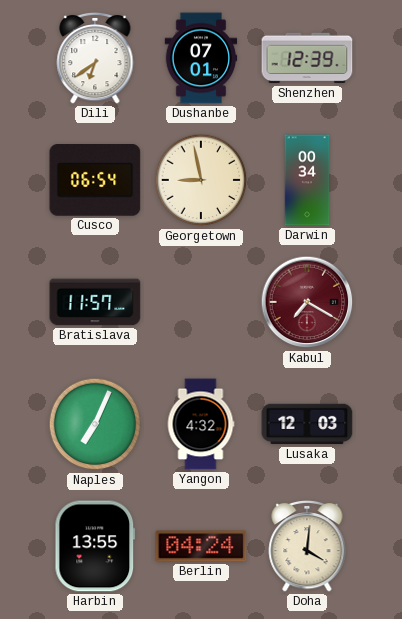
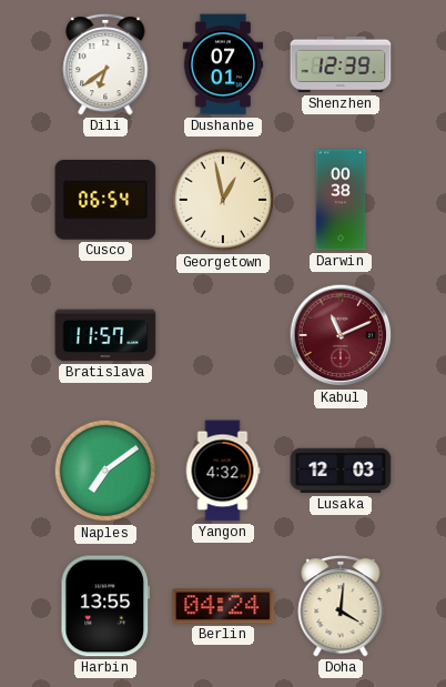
Georgetown: 8:58 -> 12:58
Darwin: 00:34 -> 00:38
Kabul: 7:20 -> 11:11
Naples: 7:04 -> 7:09
